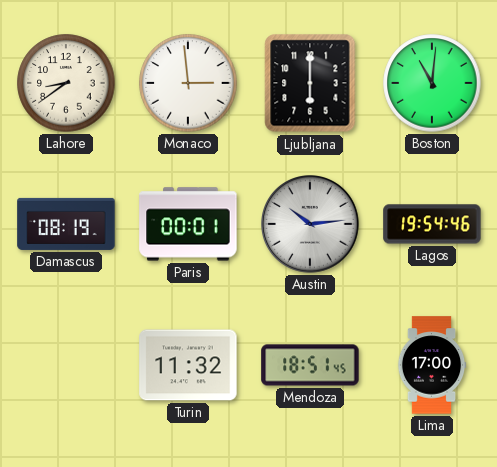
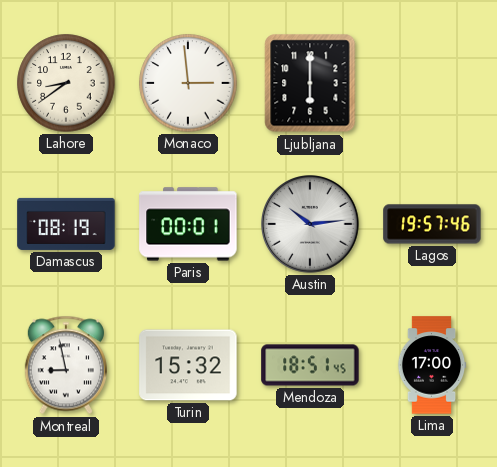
Boston: 11:01 -> none
Lagos: 19:54 -> 19:57
Montreal: none -> 8:58
Turin: 11:32 -> 15:32
